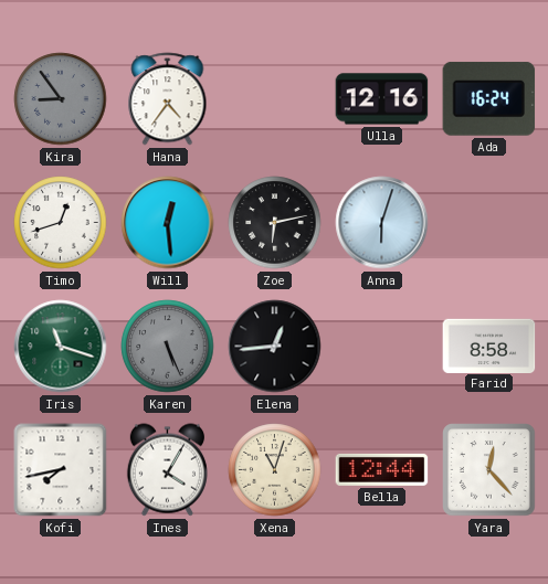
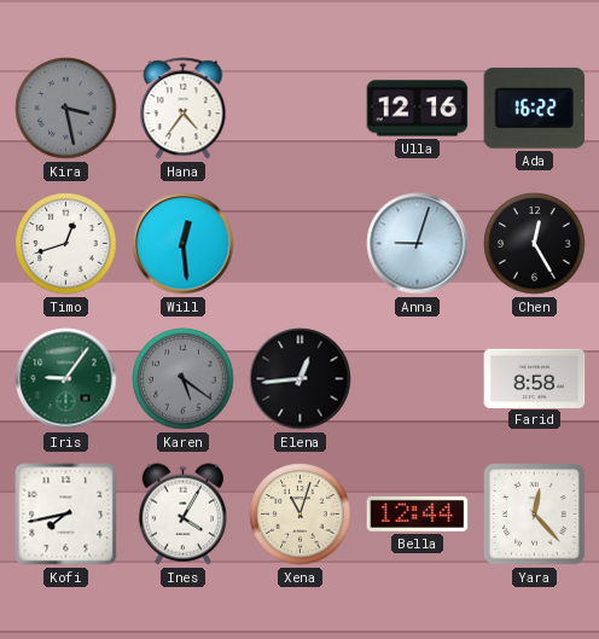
Kira: 8:54 -> 3:28
Ada: 16:24 -> 16:22
Zoe: 6:13 -> none
Anna: 6:03 -> 9:03
Chen: none -> 12:25
Iris: 11:18 -> 9:06
Karen: 5:26 -> 5:21
